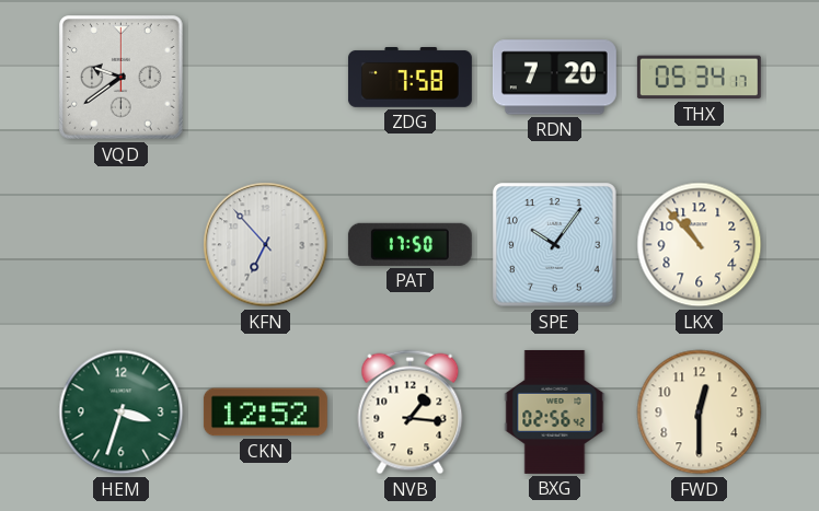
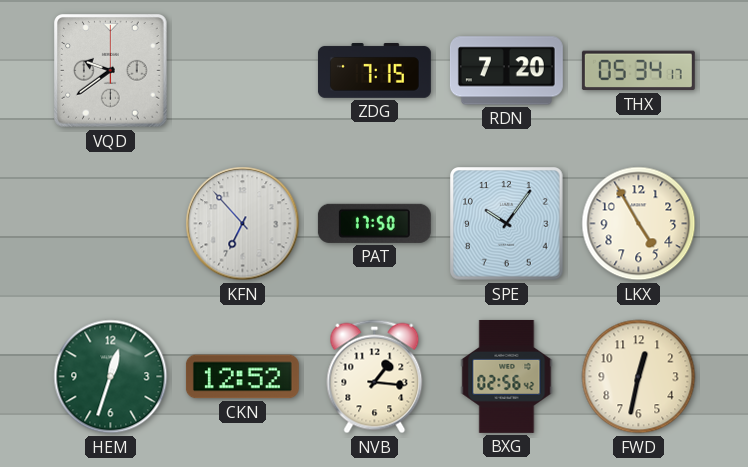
ZDG: 7:58 -> 7:15
LKX: 10:53 -> 4:55
HEM: 3:33 -> 12:33
FWD: 12:30 -> 12:32
